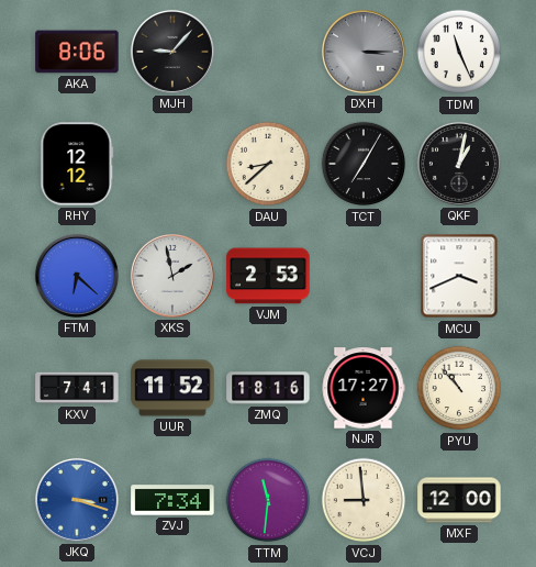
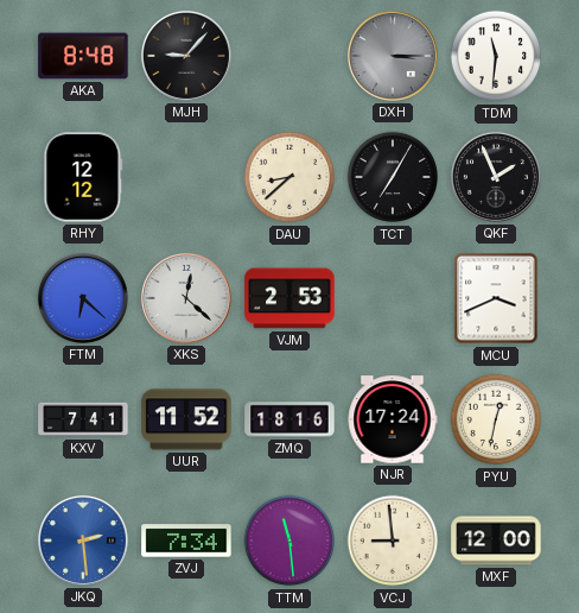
AKA: 8:06 -> 8:48
TDM: 11:26 -> 11:31
QKF: 1:02 -> 1:56
XKS: 1:58 -> 12:22
NJR: 17:27 -> 17:24
PYU: 10:53 -> 12:32
JKQ: 3:18 -> 2:29
TTM: 11:31 -> 11:29
